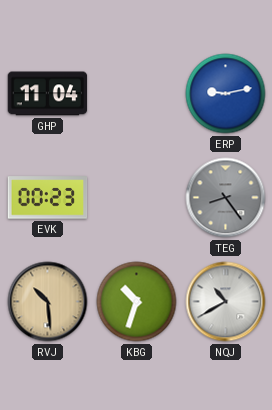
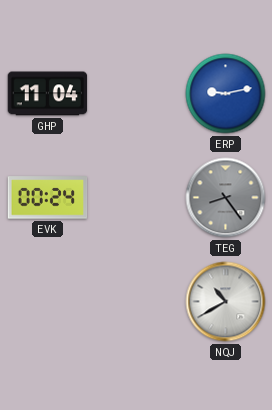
EVK: 00:23 -> 00:24
RVJ: 10:29 -> none
KBG: 10:33 -> none
